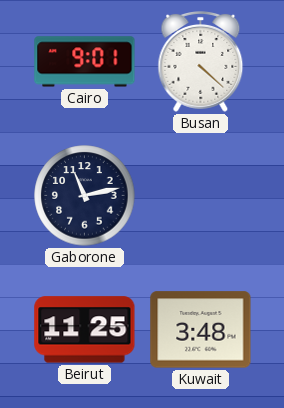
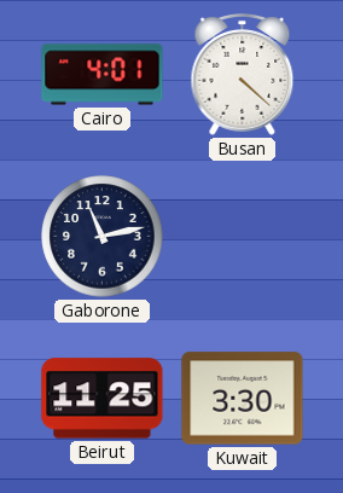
Cairo: 9:01 -> 4:01
Kuwait: 3:48 -> 3:30
